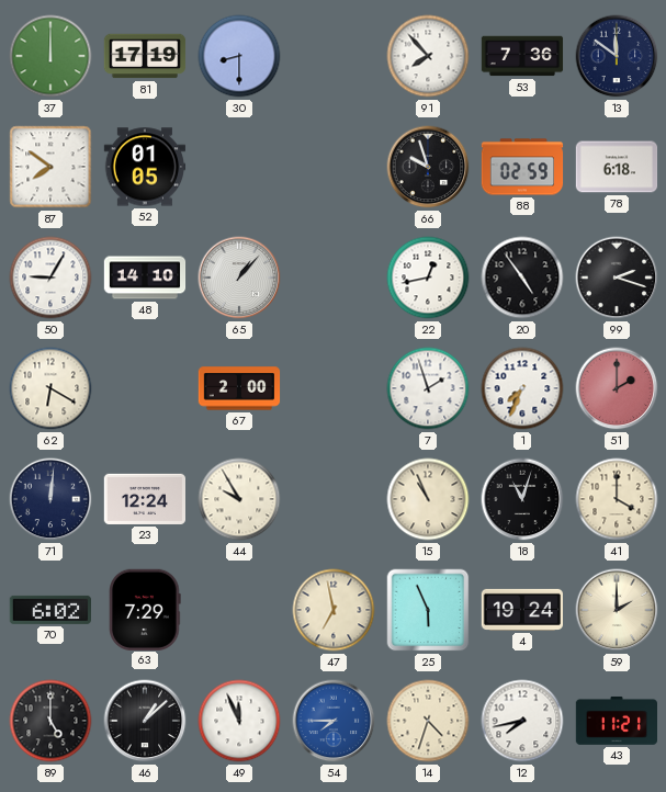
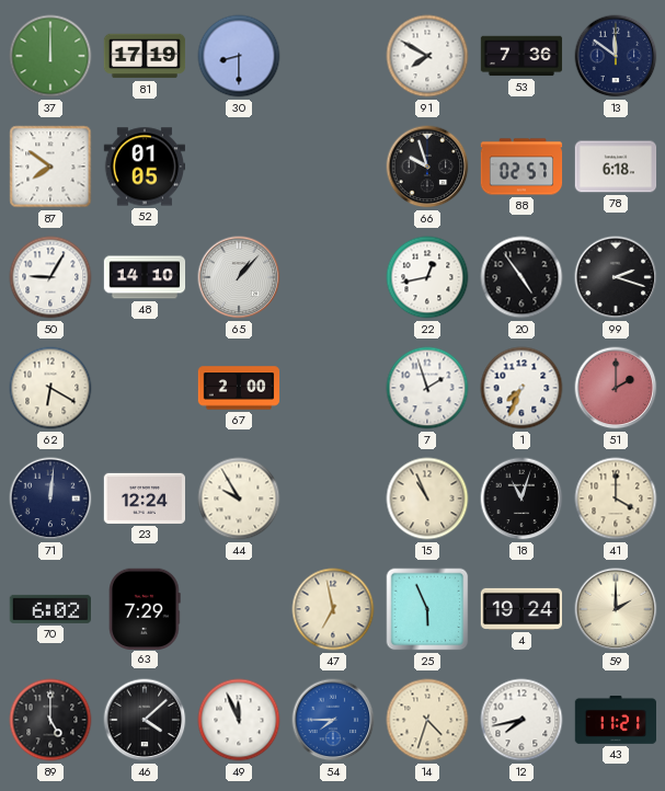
91: 7:53 -> 7:50
88: 02:59 -> 02:57
46: 1:08 -> 4:08
